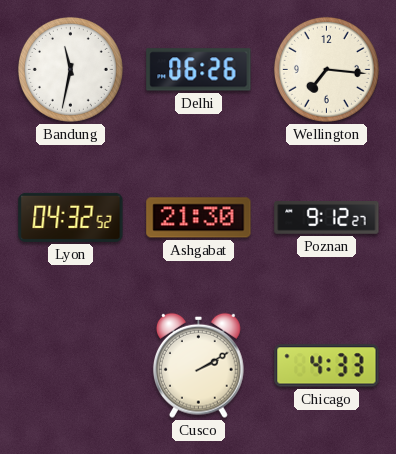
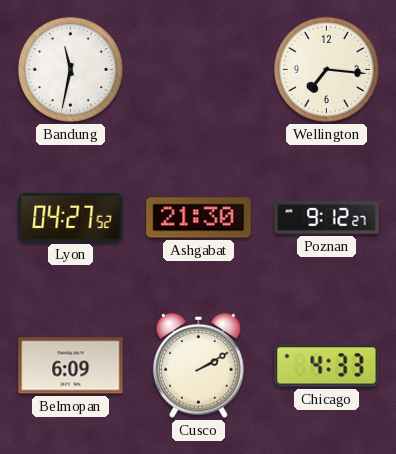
Delhi: 06:26 -> none
Lyon: 04:32 -> 04:27
Belmopan: none -> 6:09
